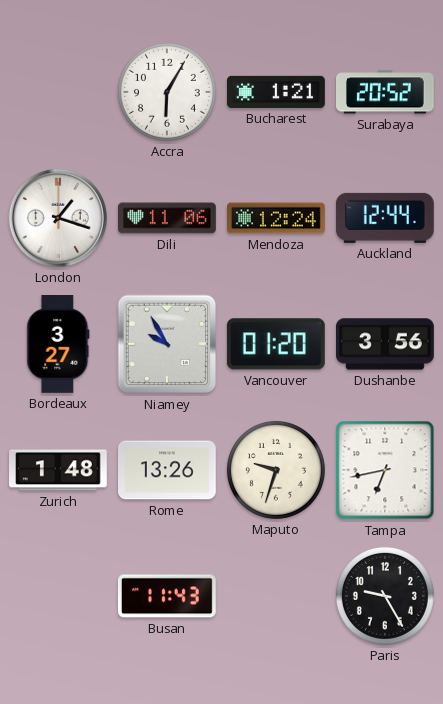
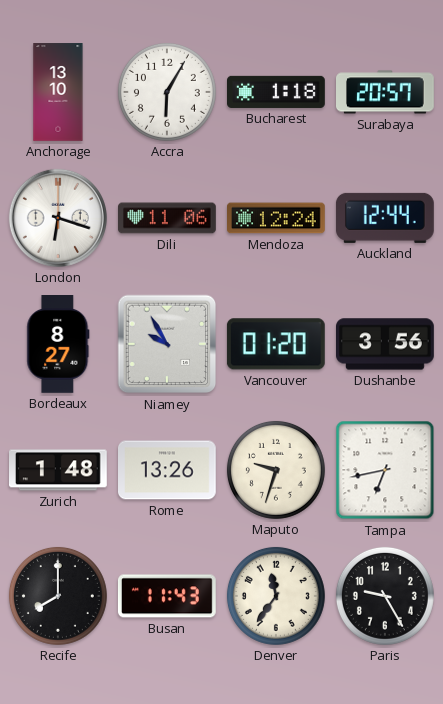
Anchorage: none -> 13:10
Bucharest: 1:21 -> 1:18
Surabaya: 20:52 -> 20:57
London: 1:18 -> 6:18
Bordeaux: 3:27 -> 8:27
Recife: none -> 8:00
Denver: none -> 11:36
